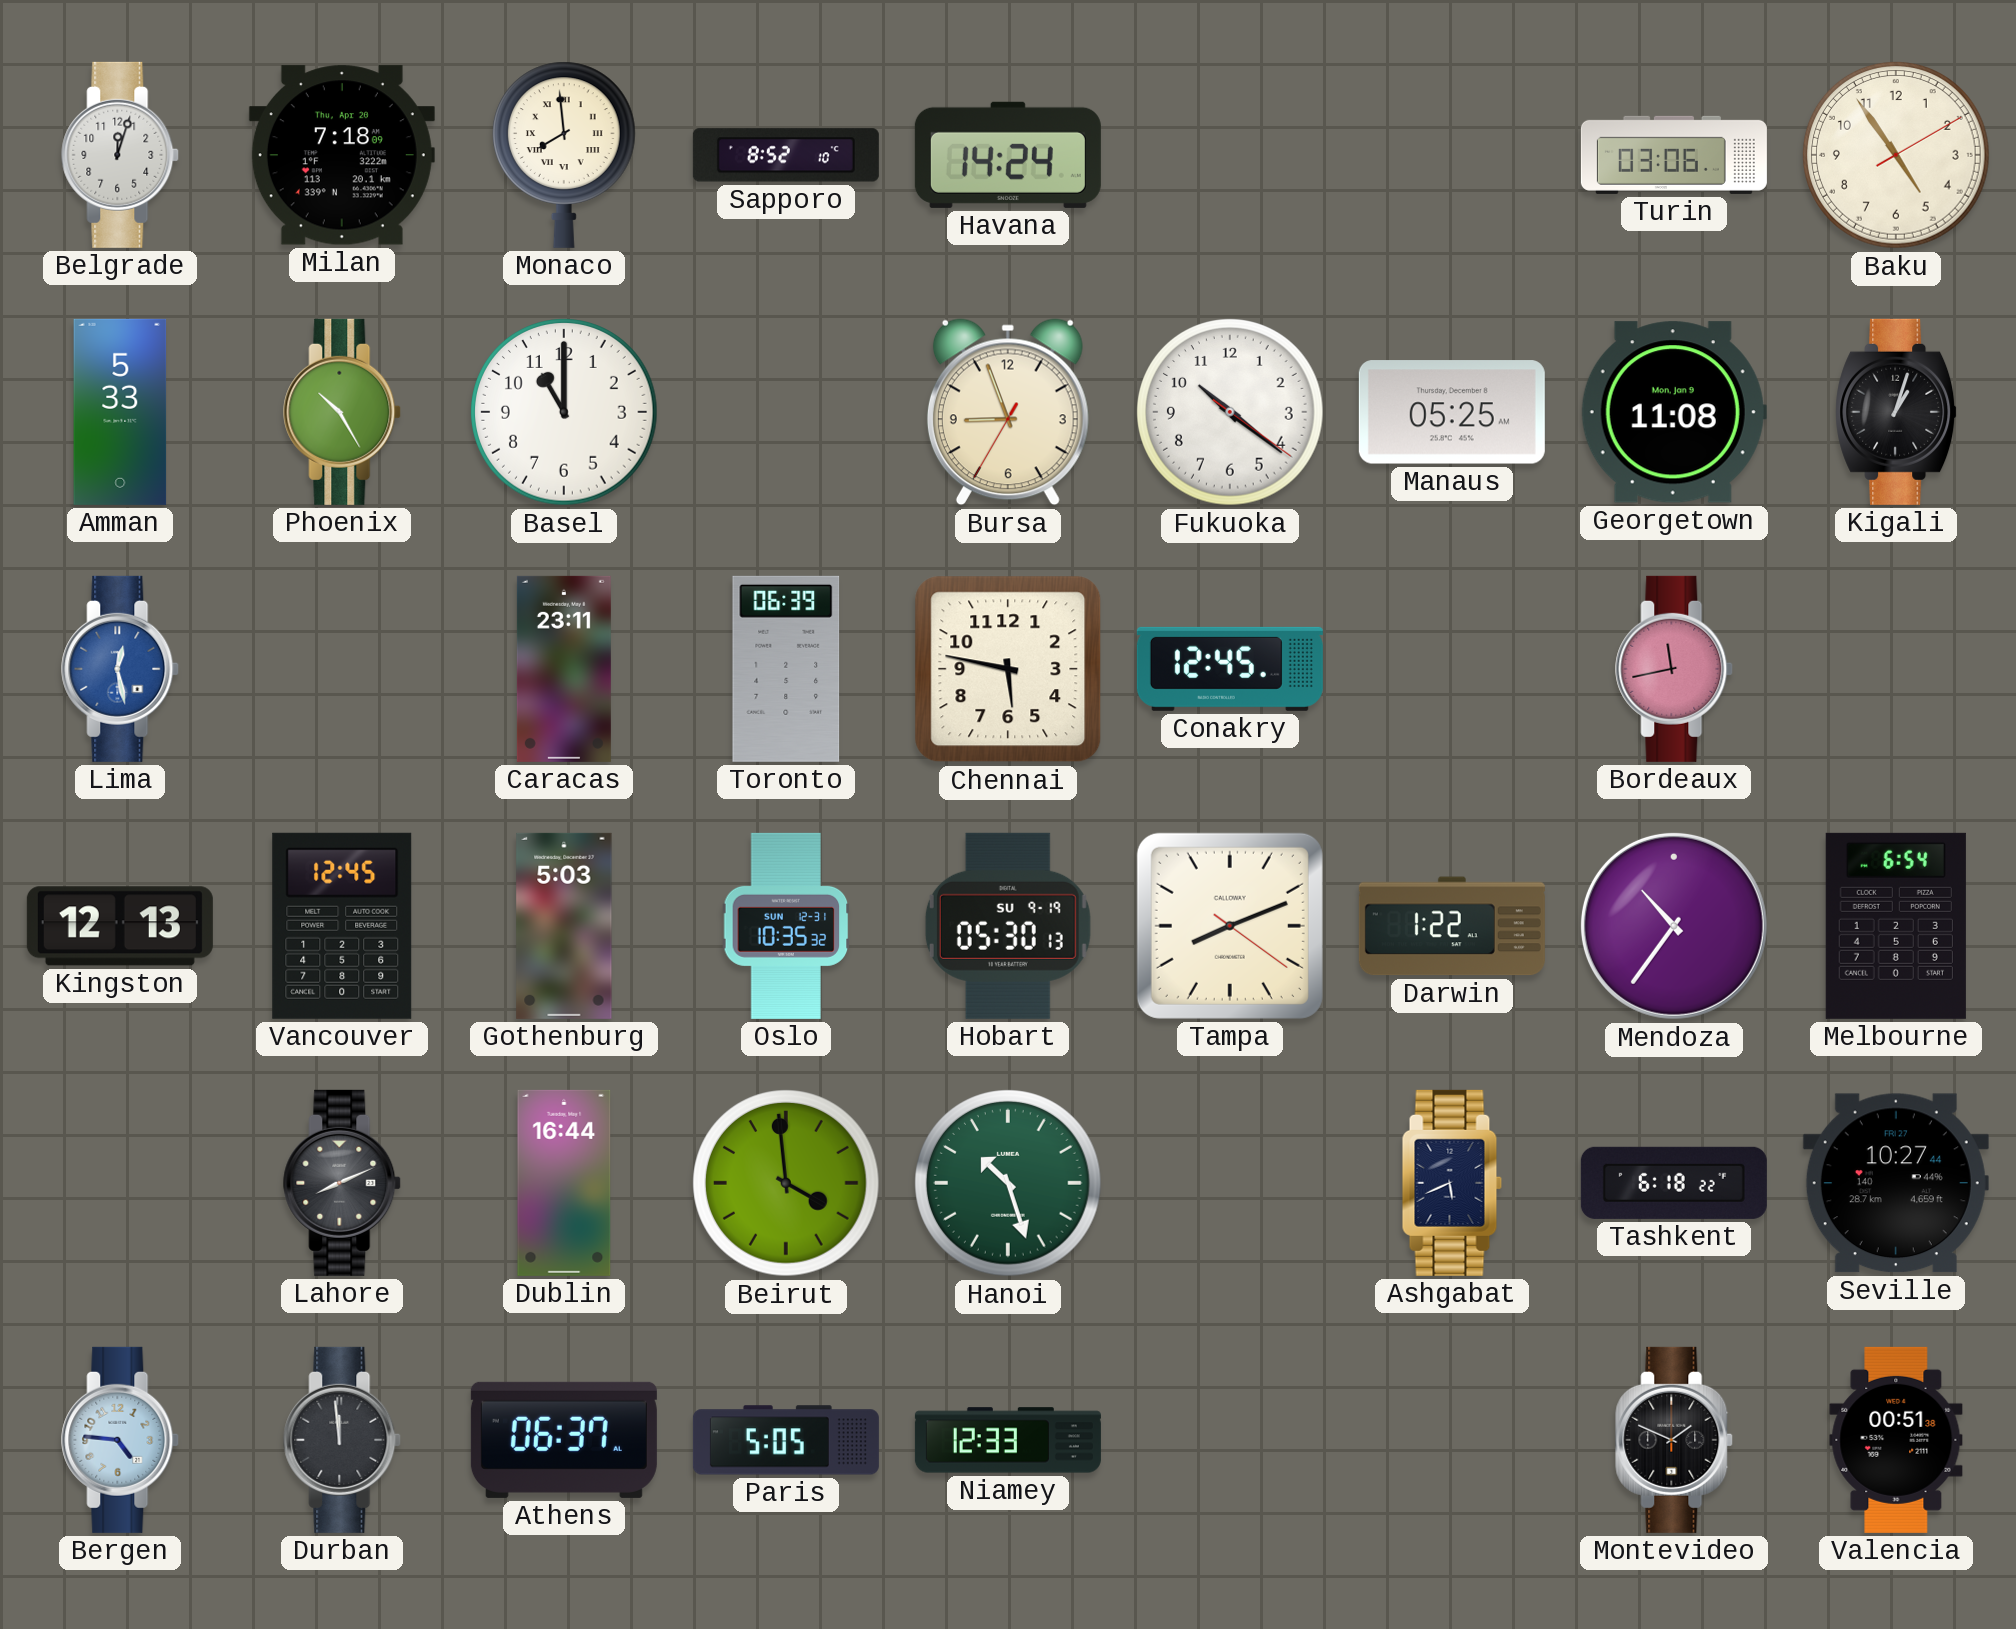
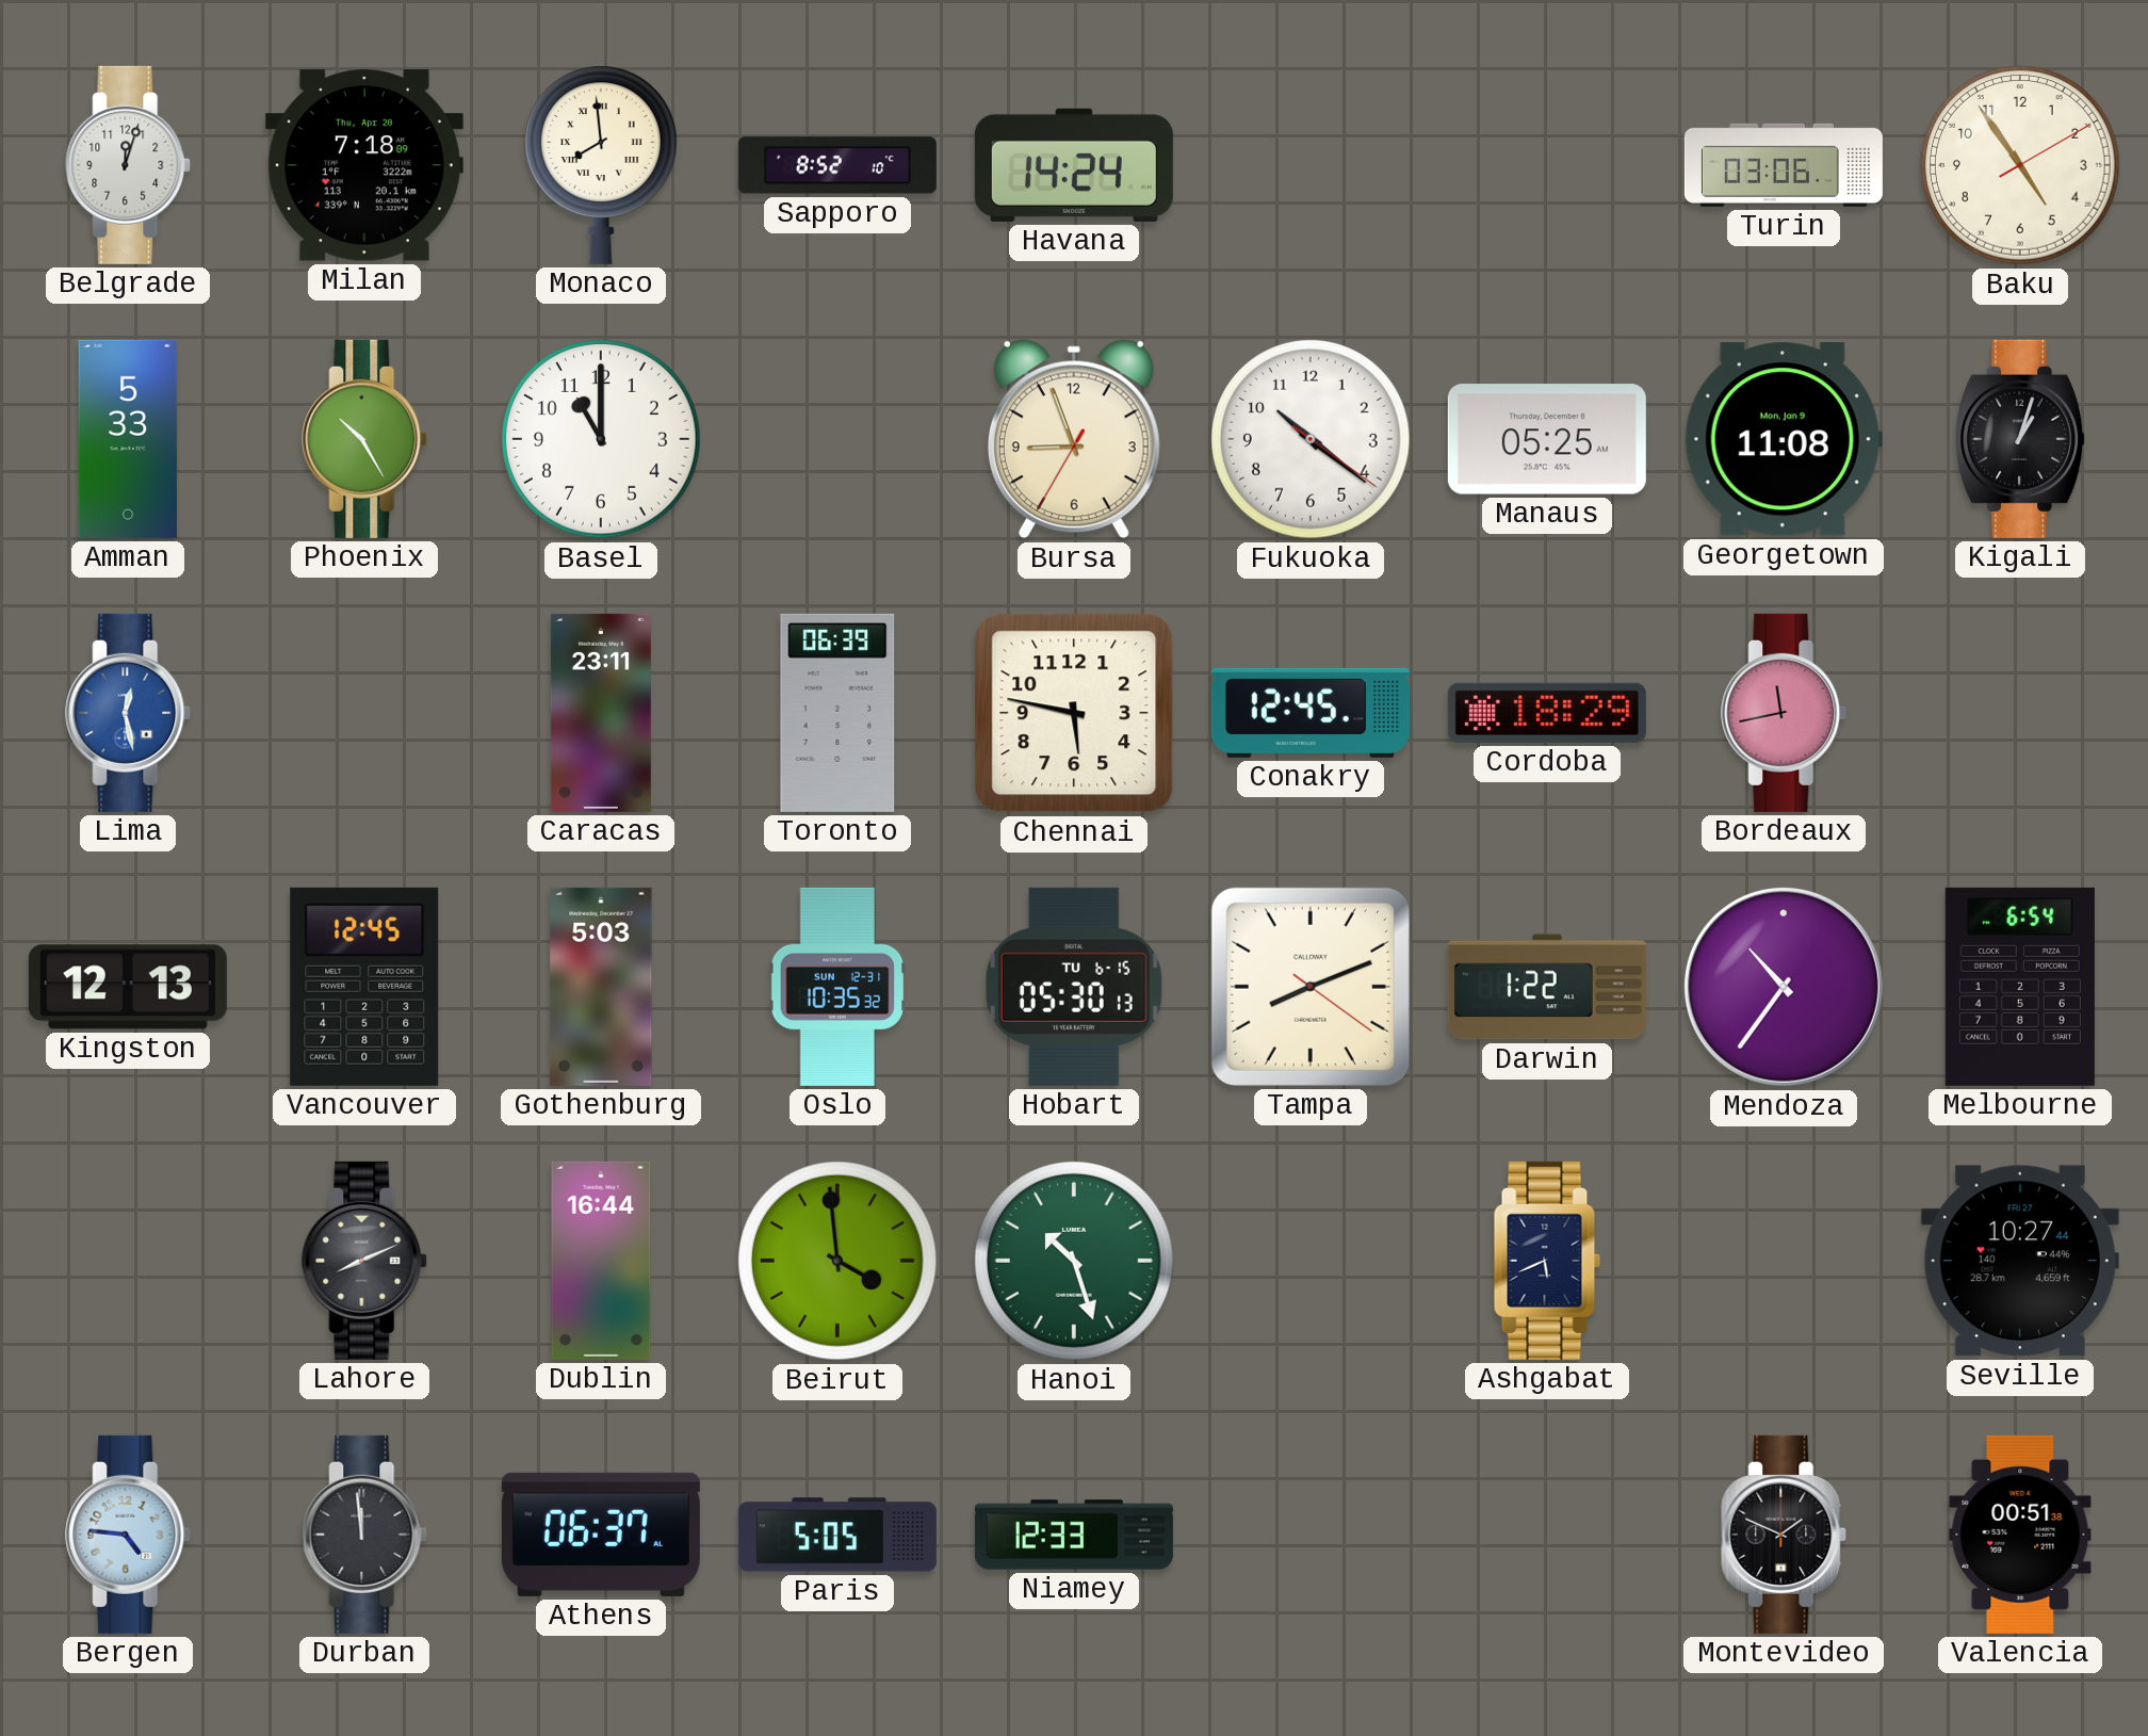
Cordoba: none -> 18:29
Hobart date: SU 9-19 -> TU 6-15
Tashkent: 6:18 -> none
